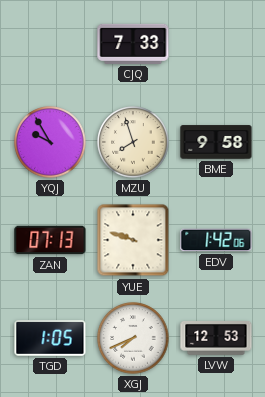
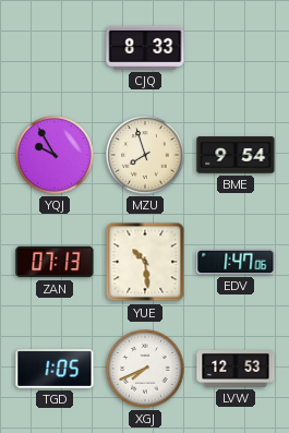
CJQ: 7:33 -> 8:33
BME: 9:58 -> 9:54
YUE: 9:48 -> 10:29
EDV: 1:42 -> 1:47
